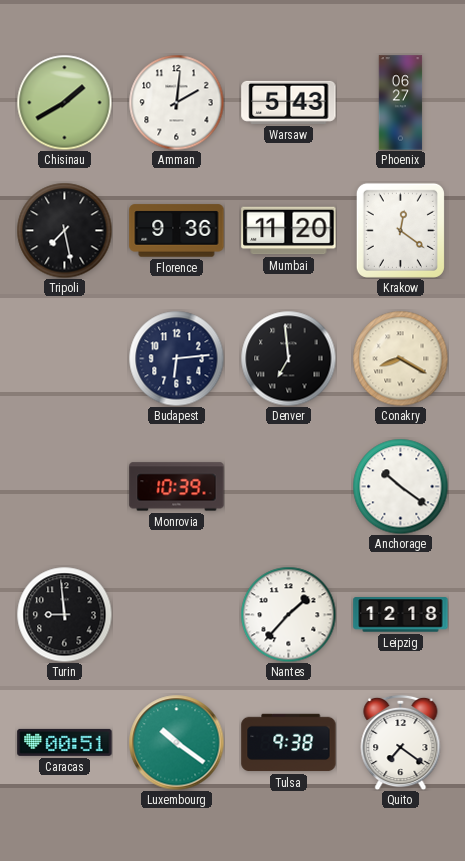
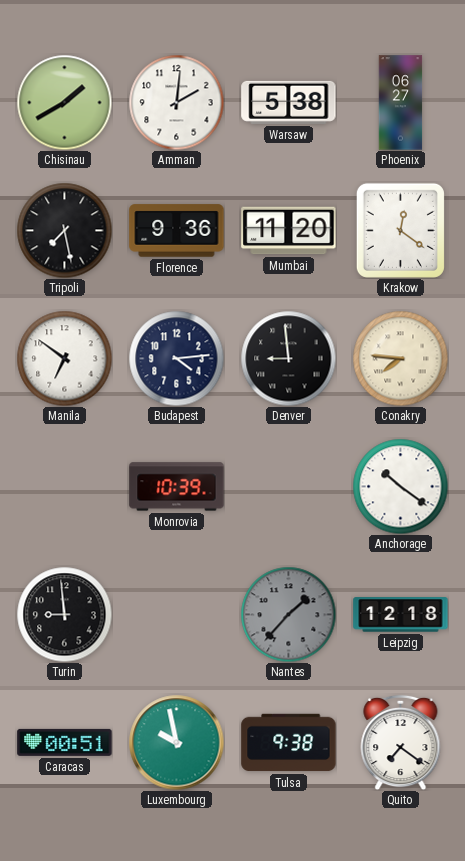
Warsaw: 5:43 -> 5:38
Manila: none -> 6:51
Budapest: 6:14 -> 4:14
Denver: 6:59 -> 8:59
Conakry: 8:20 -> 7:46
Nantes dial: white -> grey
Luxembourg: 10:21 -> 9:58
